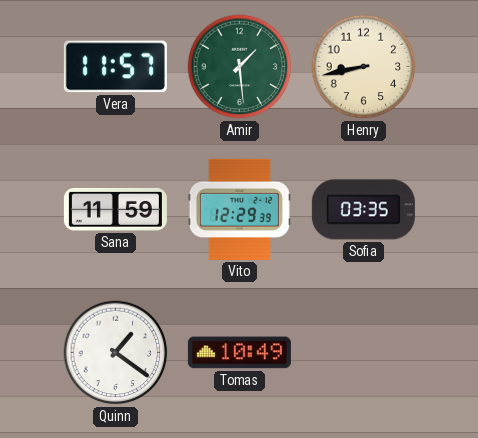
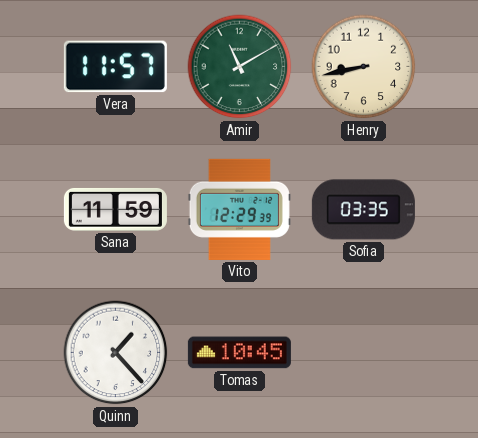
Amir: 1:29 -> 11:10
Quinn: 1:21 -> 1:23
Tomas: 10:49 -> 10:45
